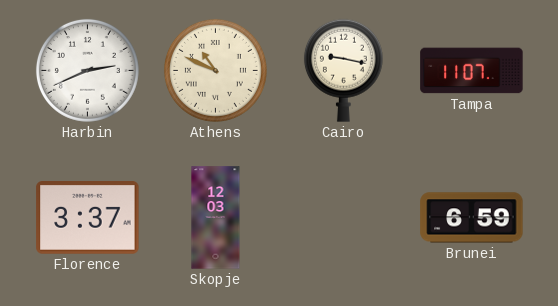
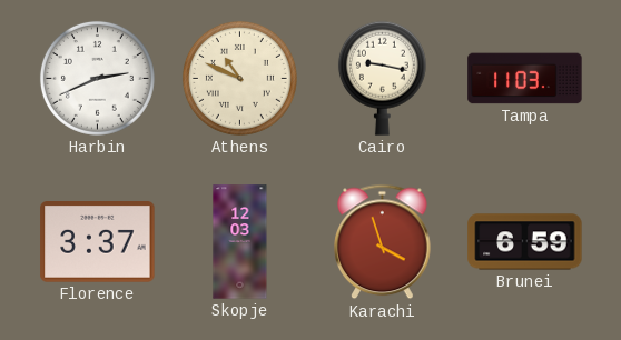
Tampa: 11:07 -> 11:03
Karachi: none -> 3:57
